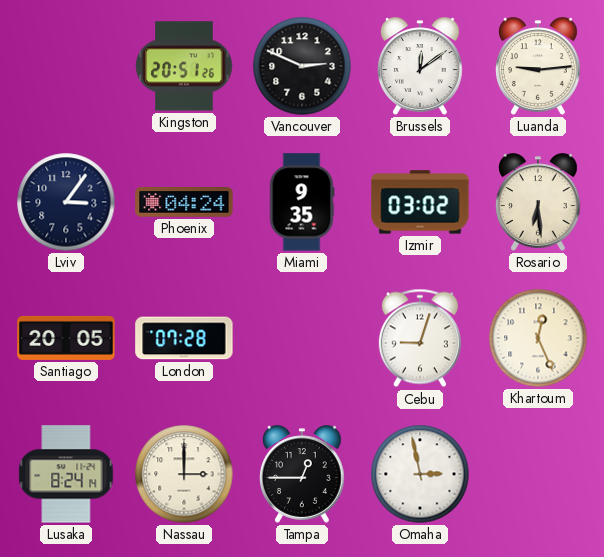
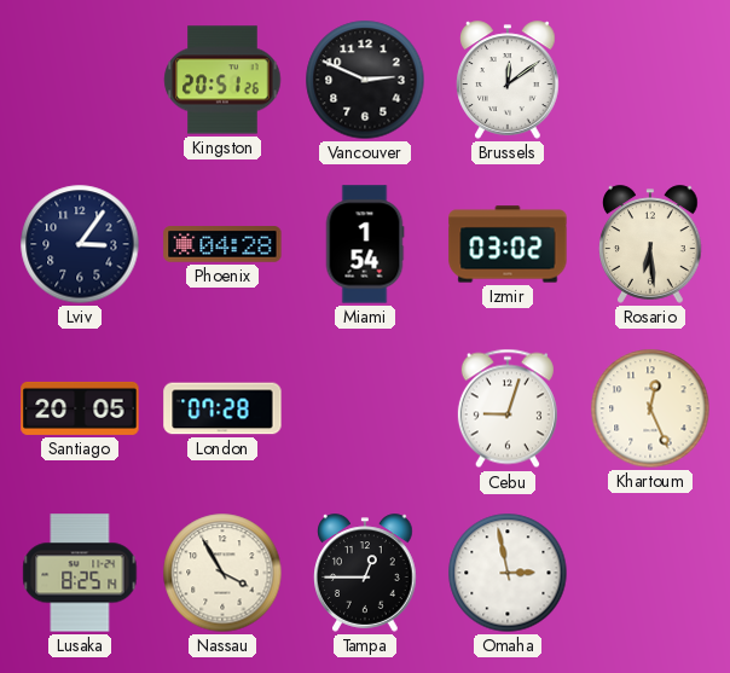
Luanda: 9:14 -> none
Phoenix: 04:24 -> 04:28
Miami: 9:35 -> 1:54
Lusaka: 8:24 -> 8:25
Nassau: 3:00 -> 3:55
